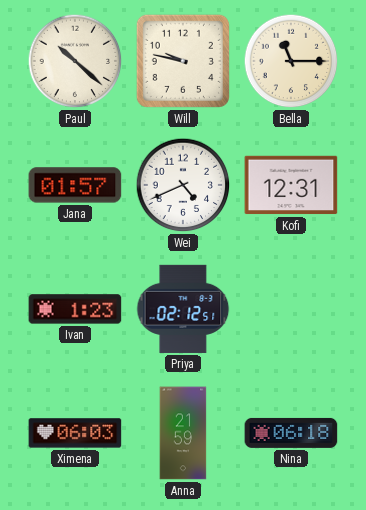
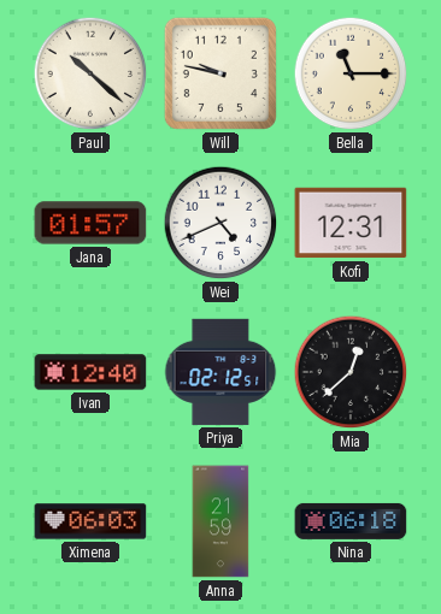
Ivan: 1:23 -> 12:40
Mia: none -> 12:38
